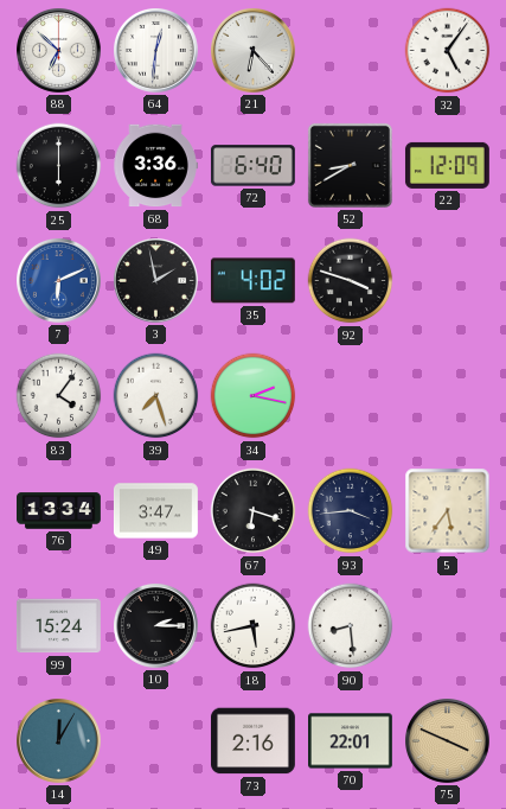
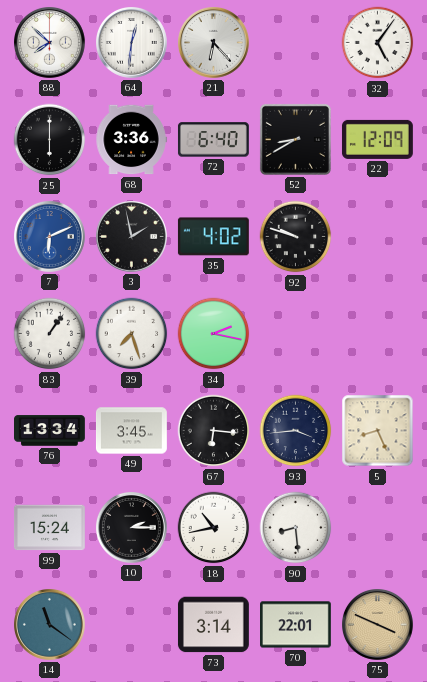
88: 6:52 -> 7:52
92: 3:48 -> 9:48
83: 4:06 -> 1:06
49: 3:47 -> 3:45
67: 6:18 -> 6:16
5: 5:36 -> 8:26
18: 5:43 -> 10:43
14: 12:05 -> 11:21
73: 2:16 -> 3:14
